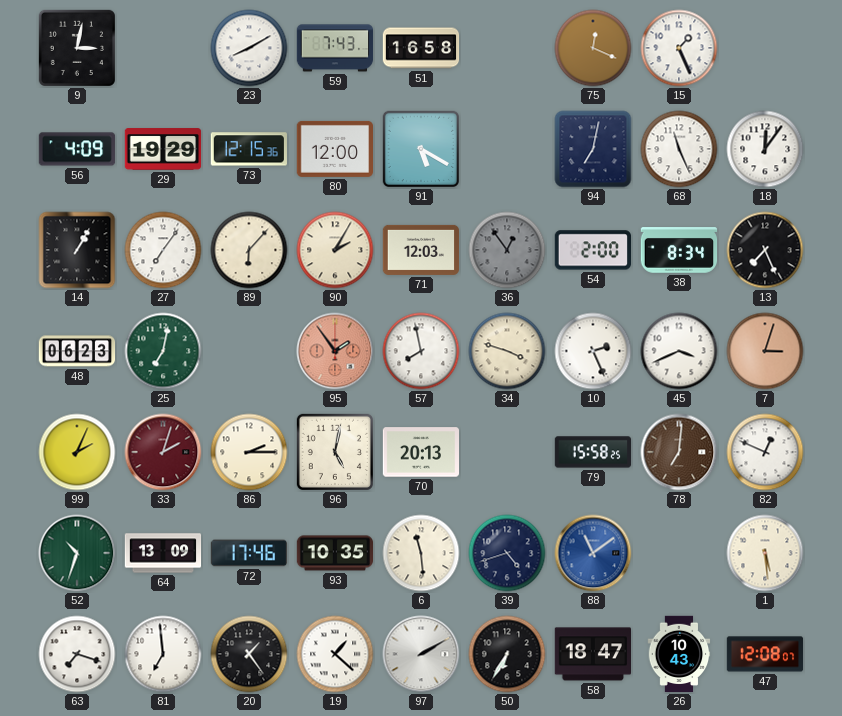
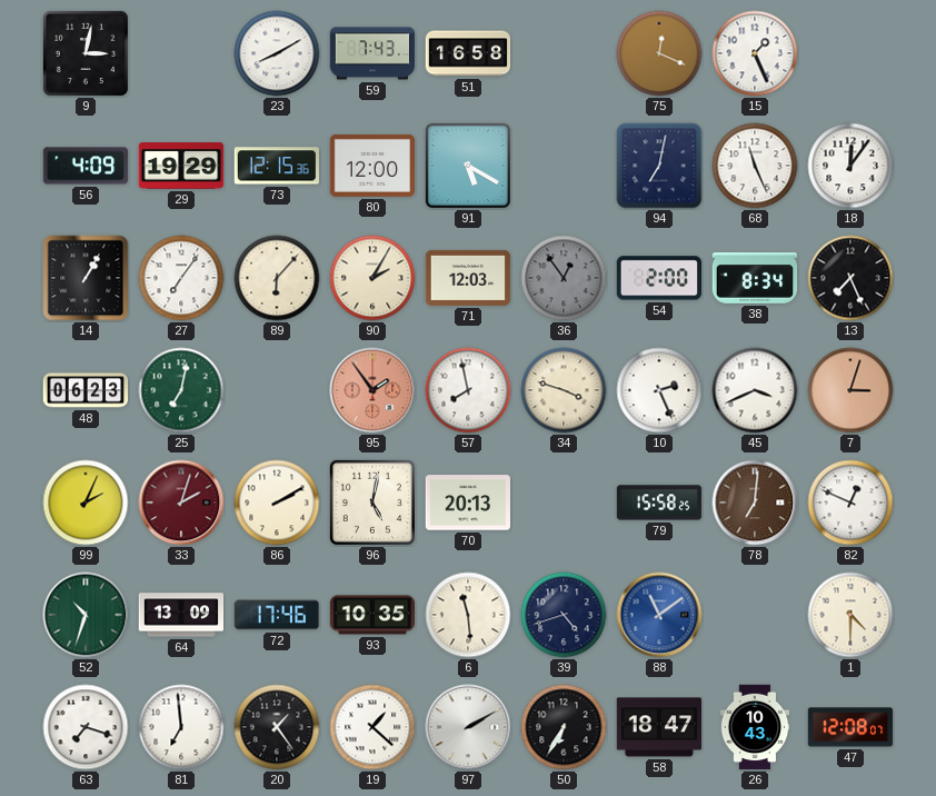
86: 2:15 -> 2:10
1: 5:29 -> 4:30
